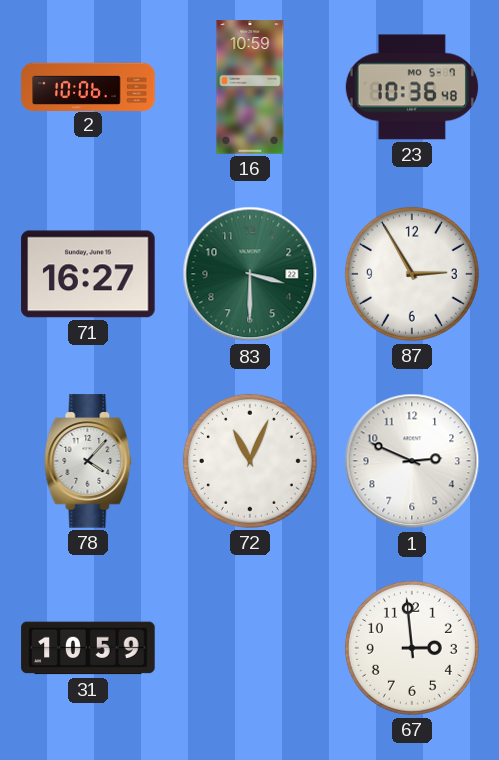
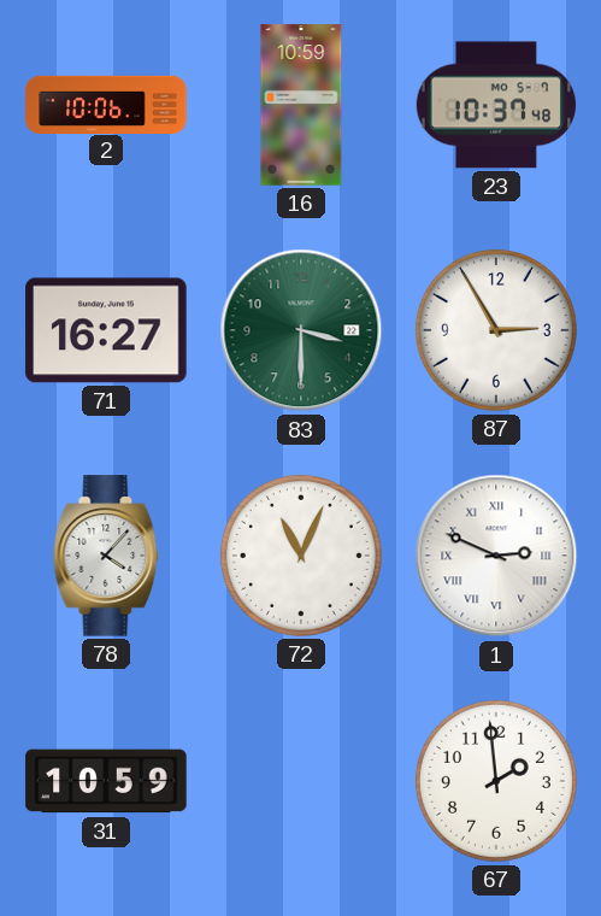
23: 10:36 -> 10:37
1 numerals: Arabic -> Roman
67: 2:59 -> 1:59
